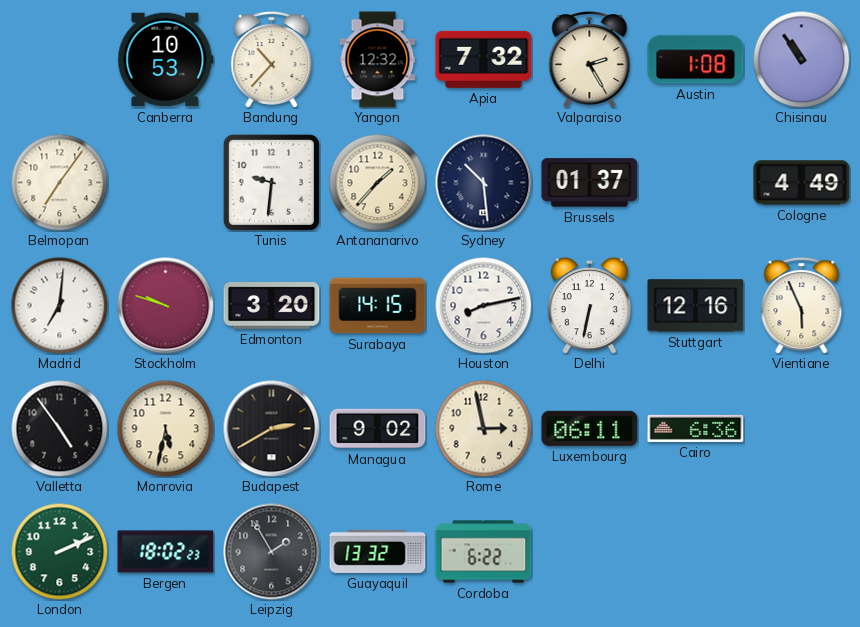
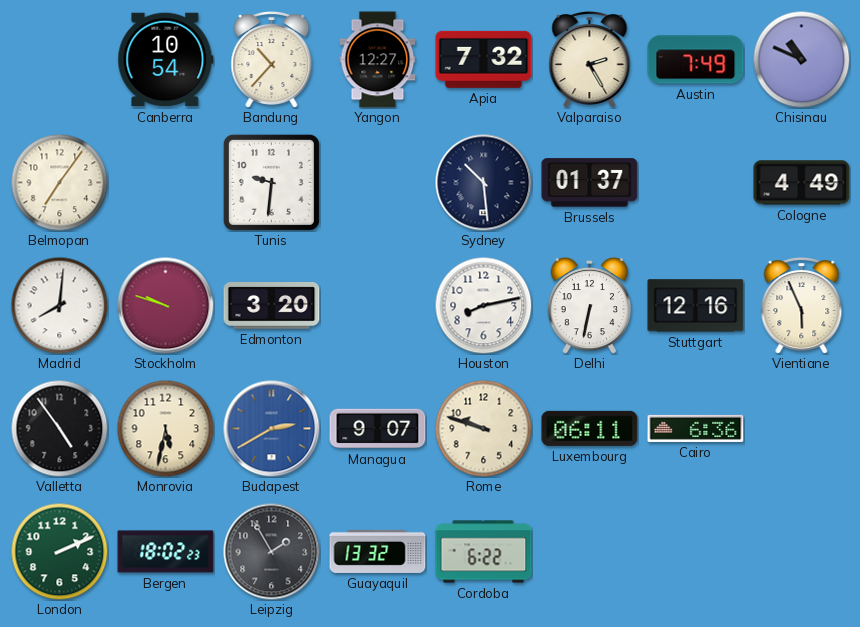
Canberra: 10:53 -> 10:54
Yangon: 12:32 -> 12:27
Austin: 1:08 -> 7:49
Chisinau: 10:54 -> 10:49
Antananarivo: 1:37 -> none
Madrid: 7:01 -> 8:01
Surabaya: 14:15 -> none
Budapest dial: black -> blue
Managua: 9:02 -> 9:07
Rome: 2:58 -> 9:48
